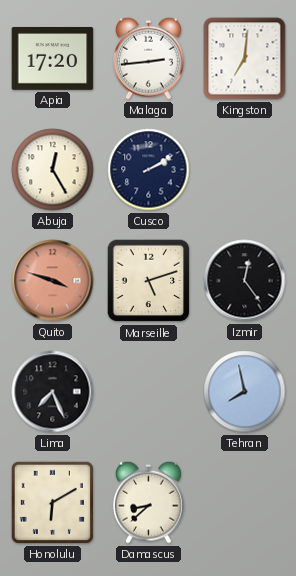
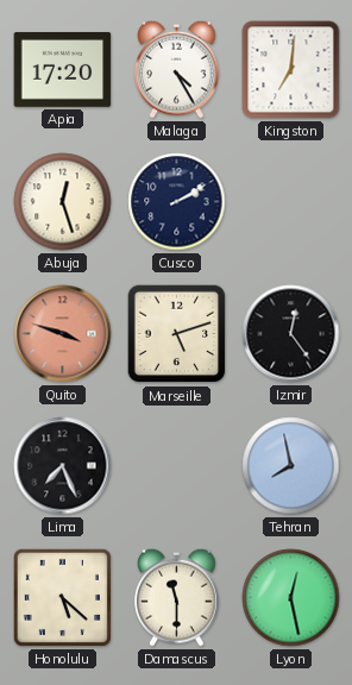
Malaga: 2:44 -> 4:25
Abuja: 12:25 -> 12:27
Honolulu: 6:10 -> 5:22
Damascus: 8:38 -> 11:30
Lyon: none -> 12:28
